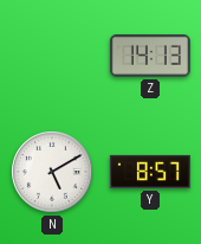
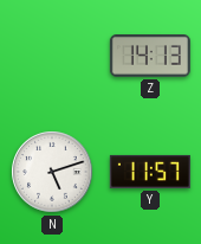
N: 5:10 -> 5:12
Y: 8:57 -> 11:57
